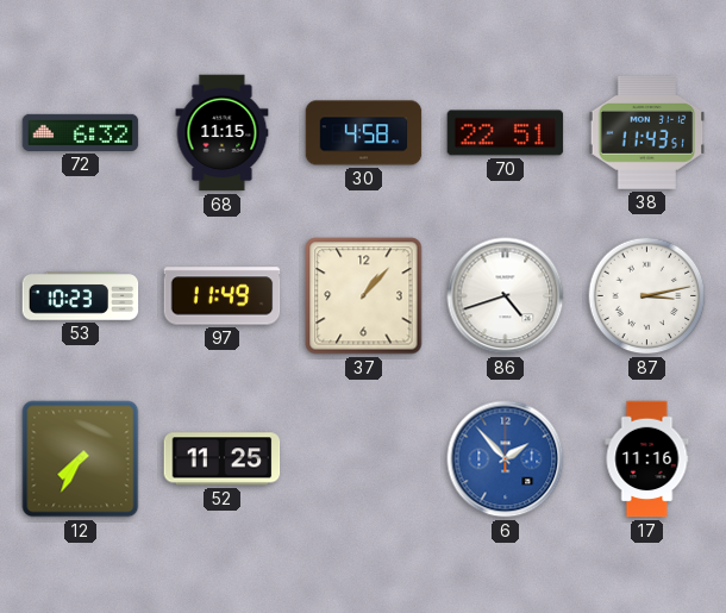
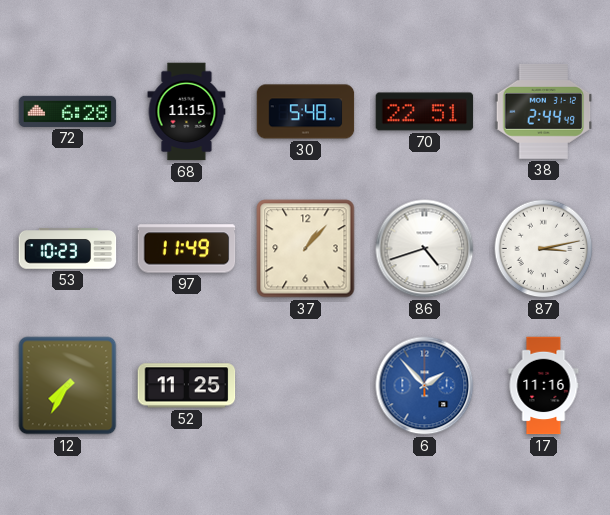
72: 6:32 -> 6:28
30: 4:58 -> 5:48
38: 11:43 -> 2:44
